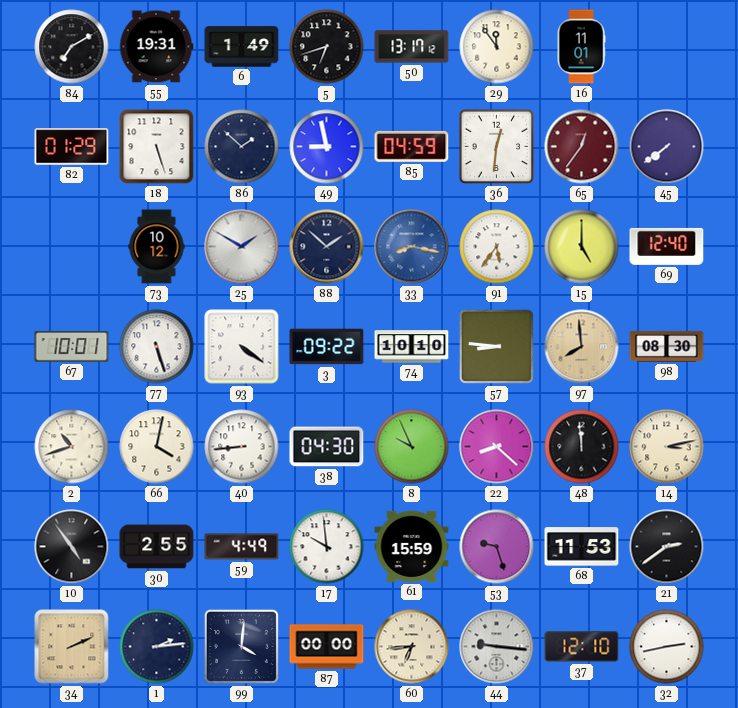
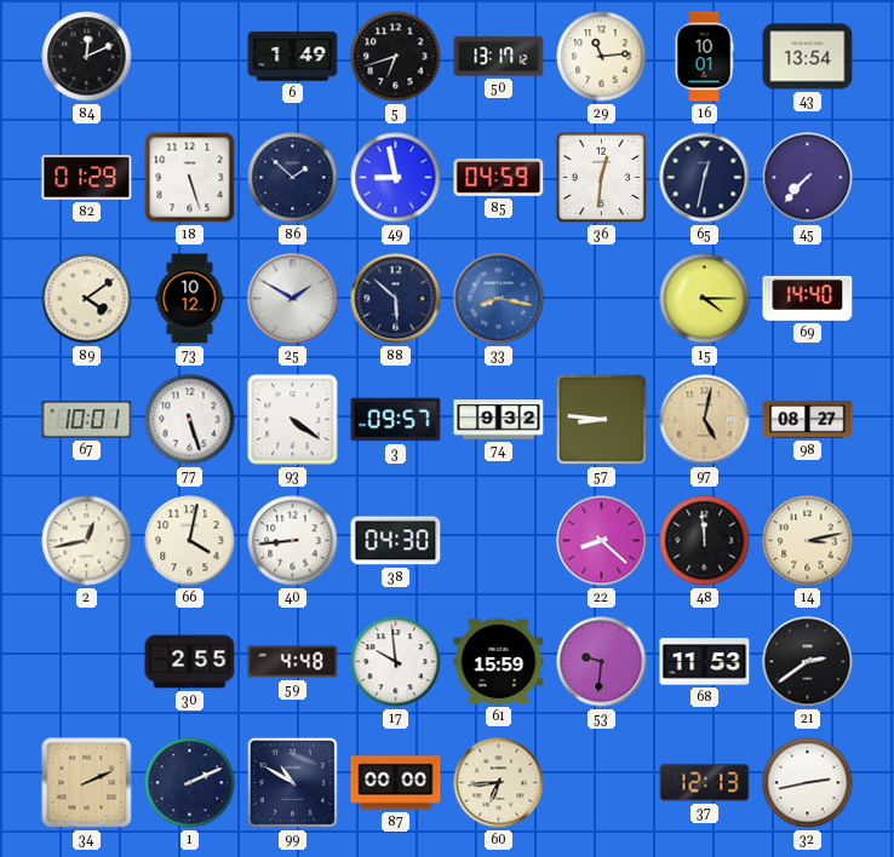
84: 7:10 -> 12:11
55: 19:31 -> none
29: 11:54 -> 11:14
16: 11:01 -> 10:01
43: none -> 13:54
65: 12:36 -> 12:32
65 dial: burgundy -> navy
45: 7:39 -> 7:37
89: none -> 4:09
88: 1:52 -> 5:52
91: 5:36 -> none
15: 5:00 -> 4:15
69: 12:40 -> 14:40
3: 09:22 -> 09:57
74: 10:10 -> 9:32
97: 7:59 -> 5:02
98: 08:30 -> 08:27
2: 10:42 -> 12:43
8: 9:56 -> none
10: 4:54 -> none
59: 4:49 -> 4:48
53: 9:27 -> 9:31
1: 2:14 -> 2:11
99: 4:01 -> 10:50
44: 9:16 -> none
37: 12:10 -> 12:13
